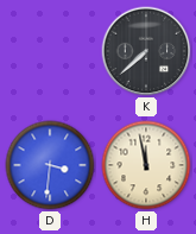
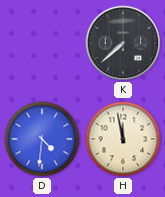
D: 3:31 -> 4:31
